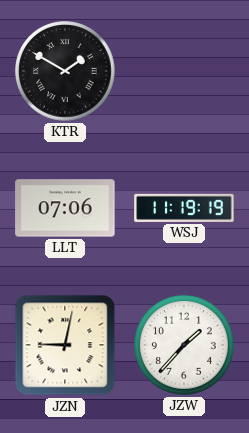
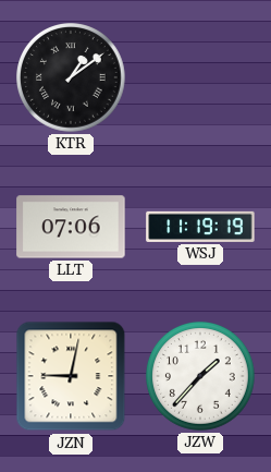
KTR: 1:50 -> 1:09
